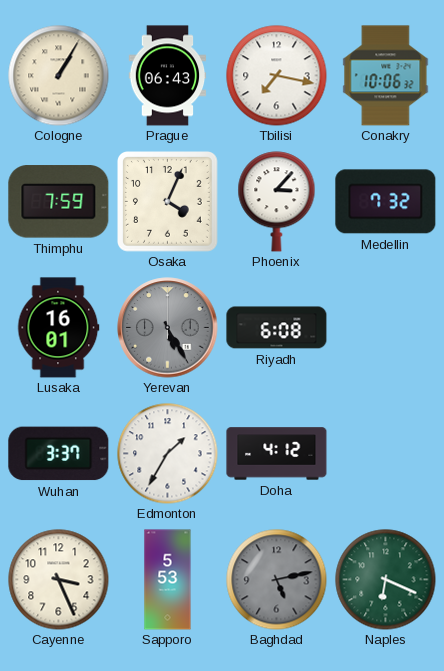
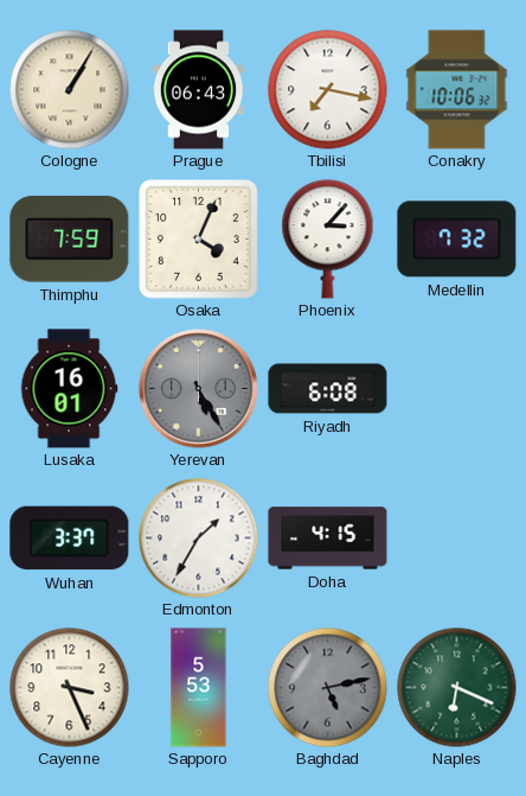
Doha: 4:12 -> 4:15
